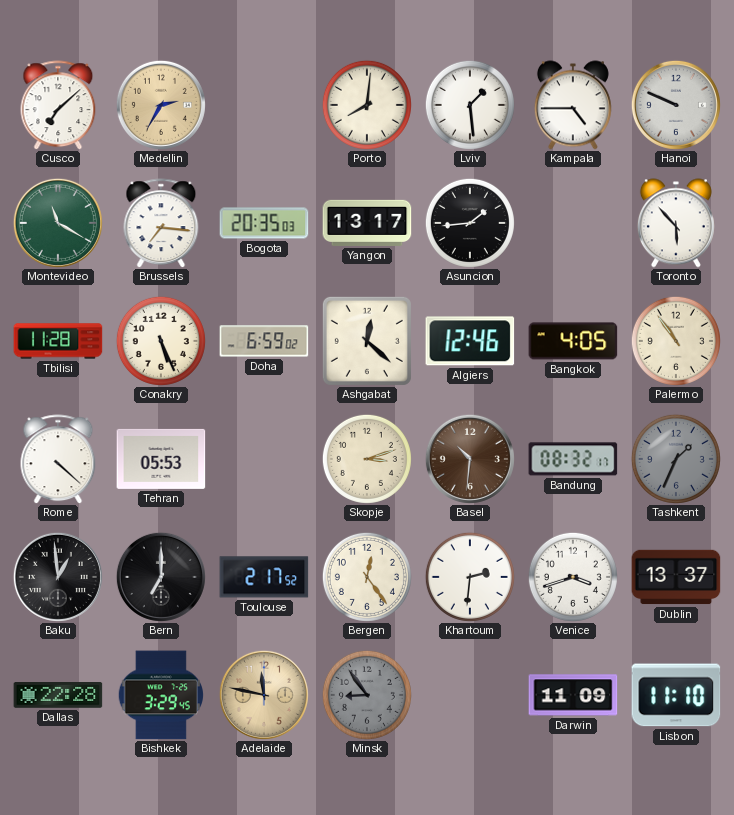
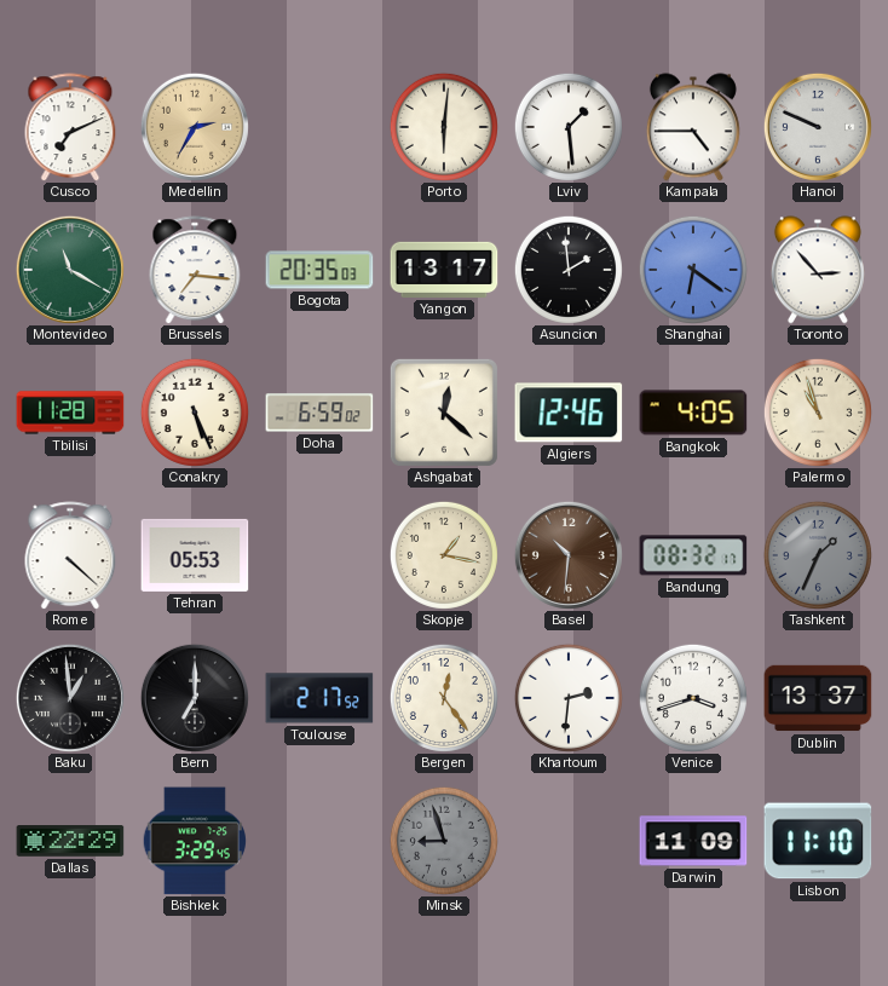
Cusco: 7:08 -> 7:11
Porto: 8:01 -> 6:01
Asuncion: 1:44 -> 1:59
Shanghai: none -> 6:21
Toronto: 5:53 -> 2:53
Palermo: 10:54 -> 10:57
Skopje: 3:12 -> 1:17
Dallas: 22:28 -> 22:29
Adelaide: 11:47 -> none
Minsk: 8:54 -> 8:57
